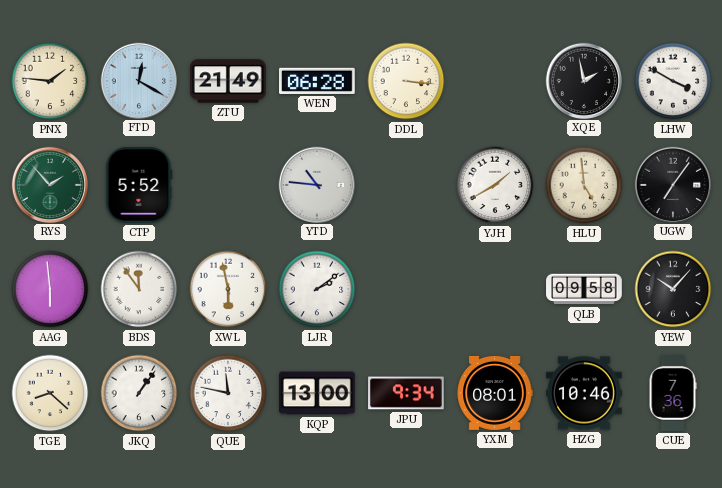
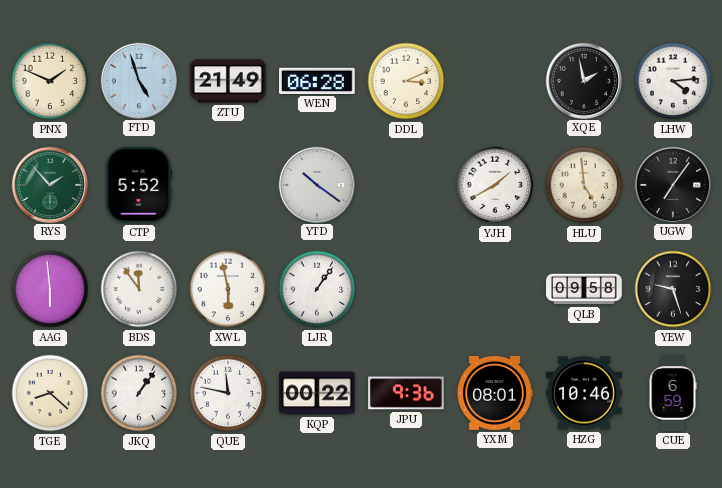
PNX: 1:46 -> 1:49
FTD: 12:20 -> 4:57
DDL: 3:16 -> 3:11
LHW: 3:50 -> 4:14
YTD: 10:46 -> 10:21
LJR: 2:09 -> 1:06
YEW: 10:07 -> 9:27
KQP: 13:00 -> 00:22
JPU: 9:34 -> 9:36
CUE: 7:36 -> 6:59
